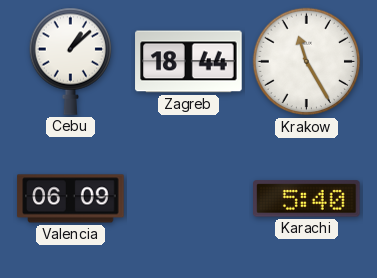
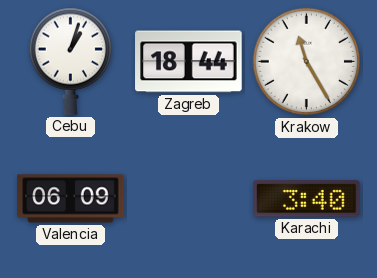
Cebu: 1:08 -> 1:03
Karachi: 5:40 -> 3:40
